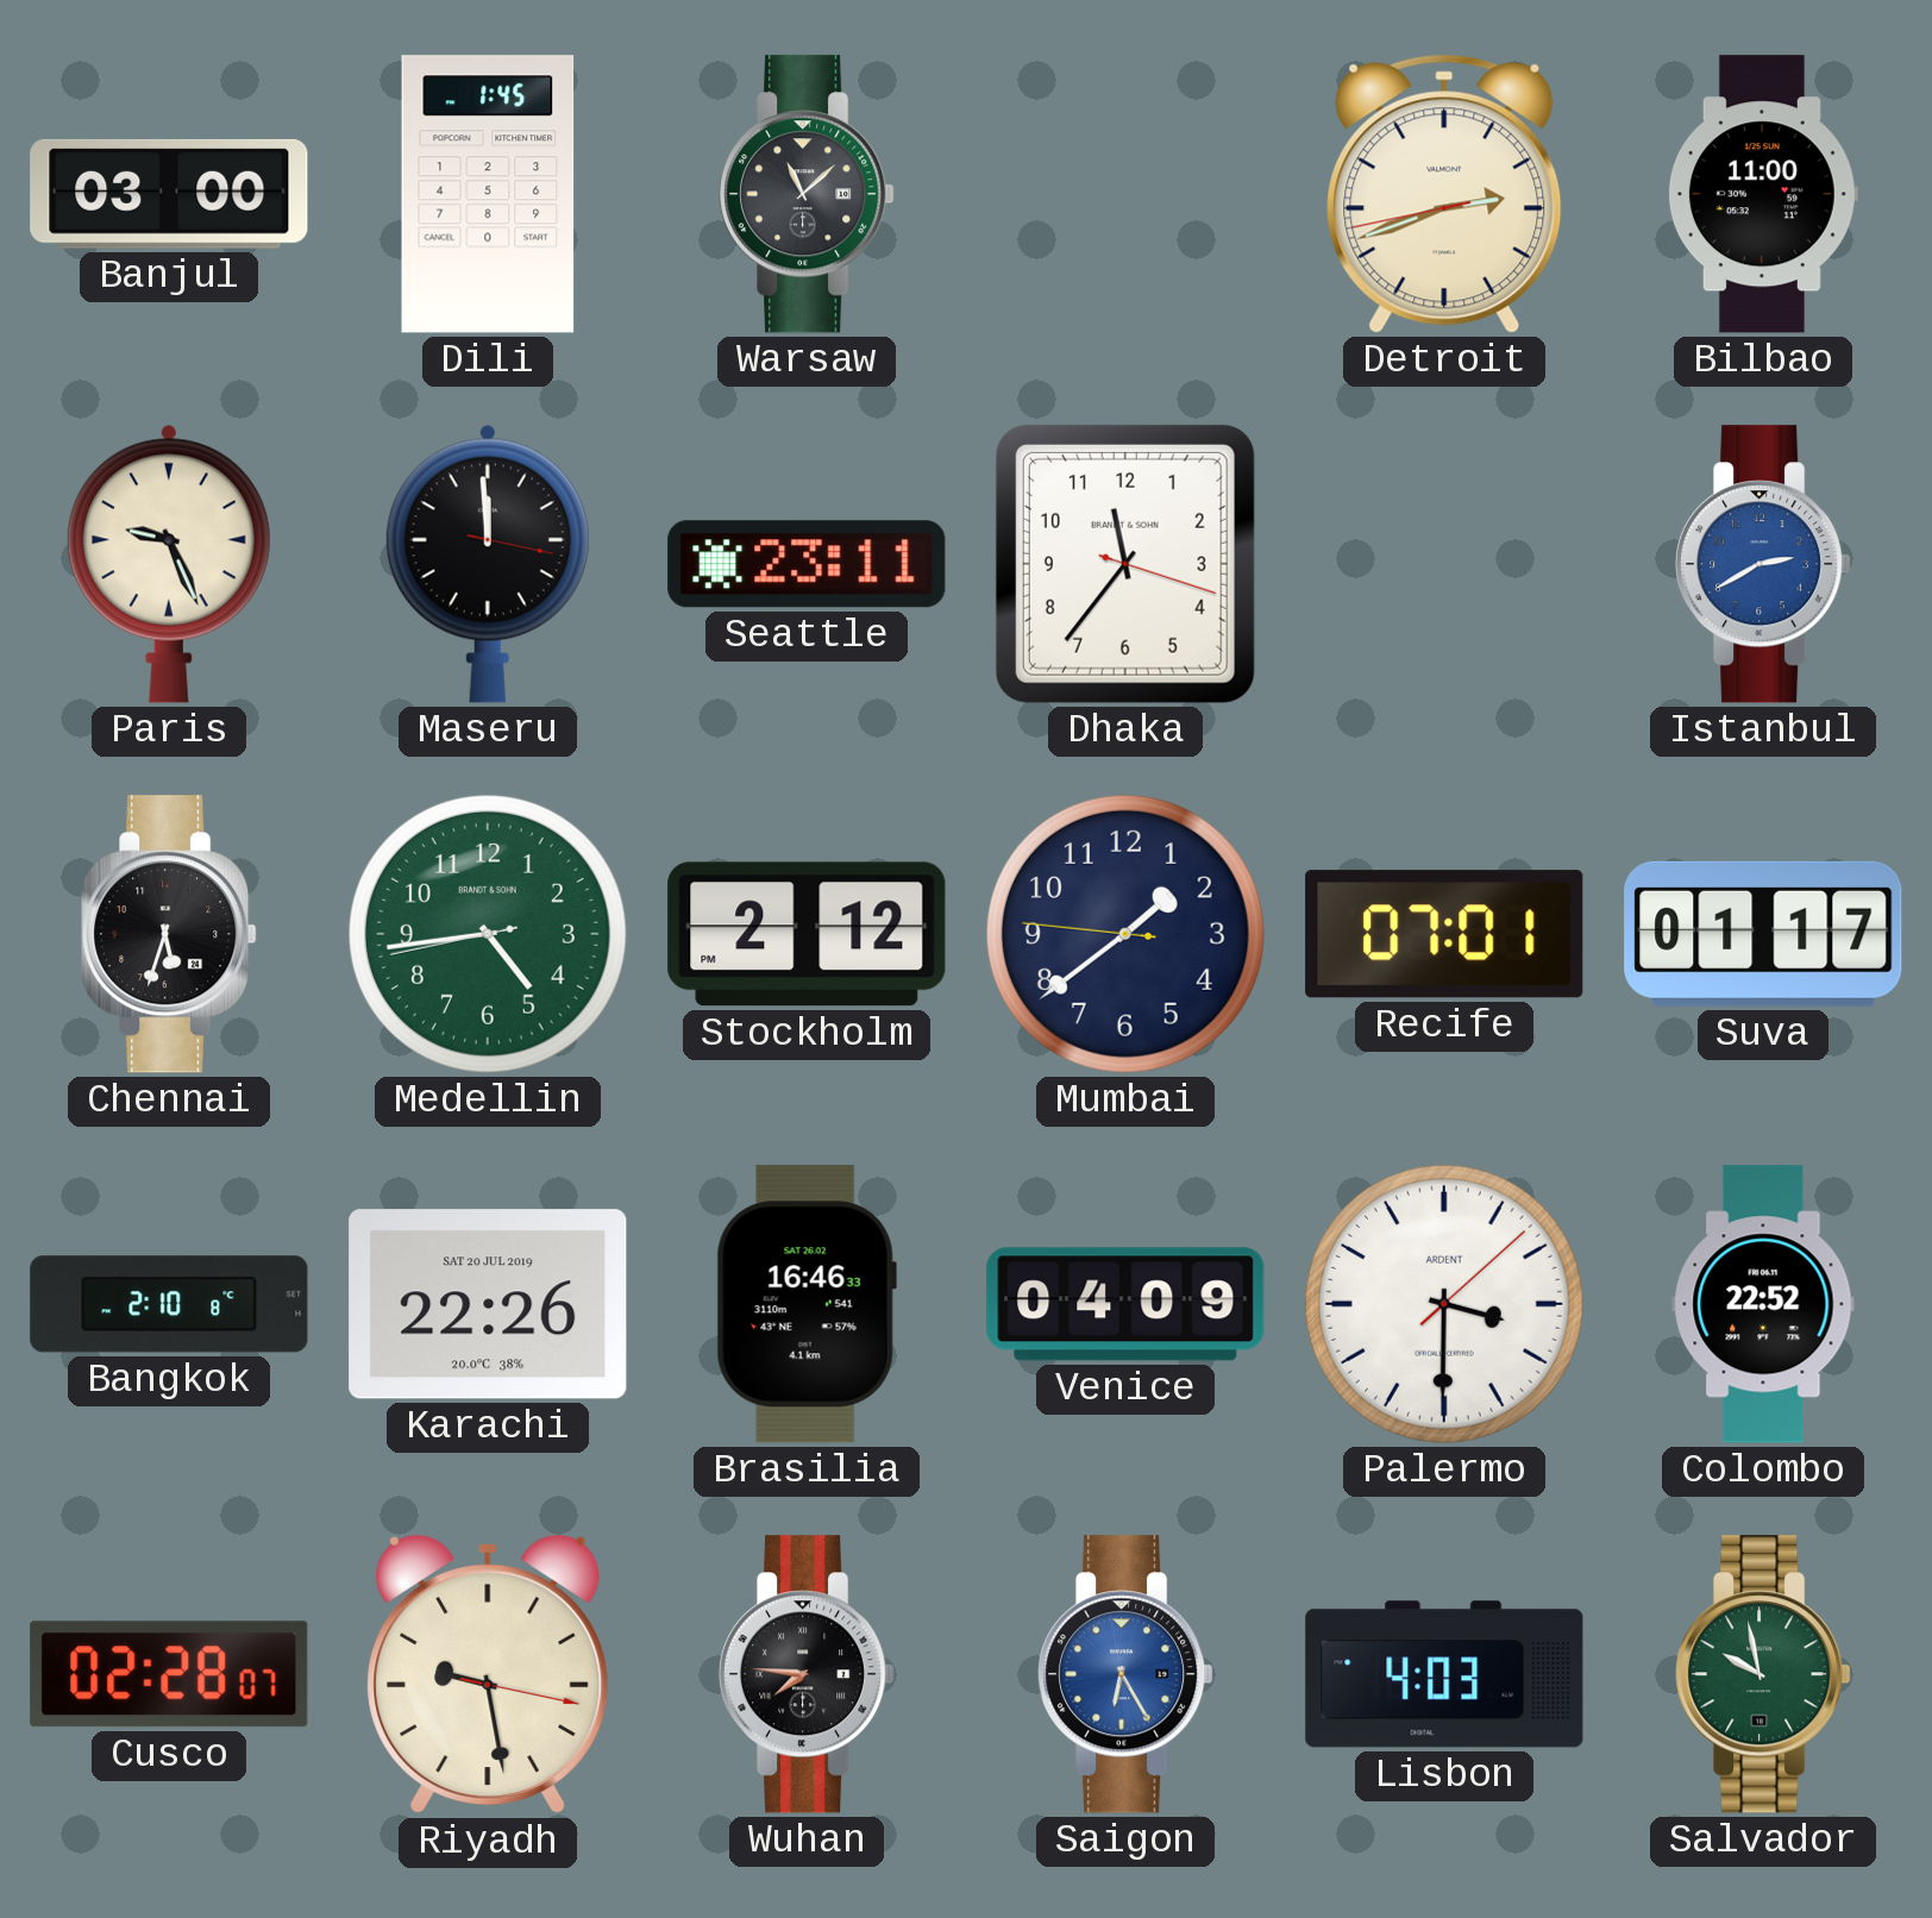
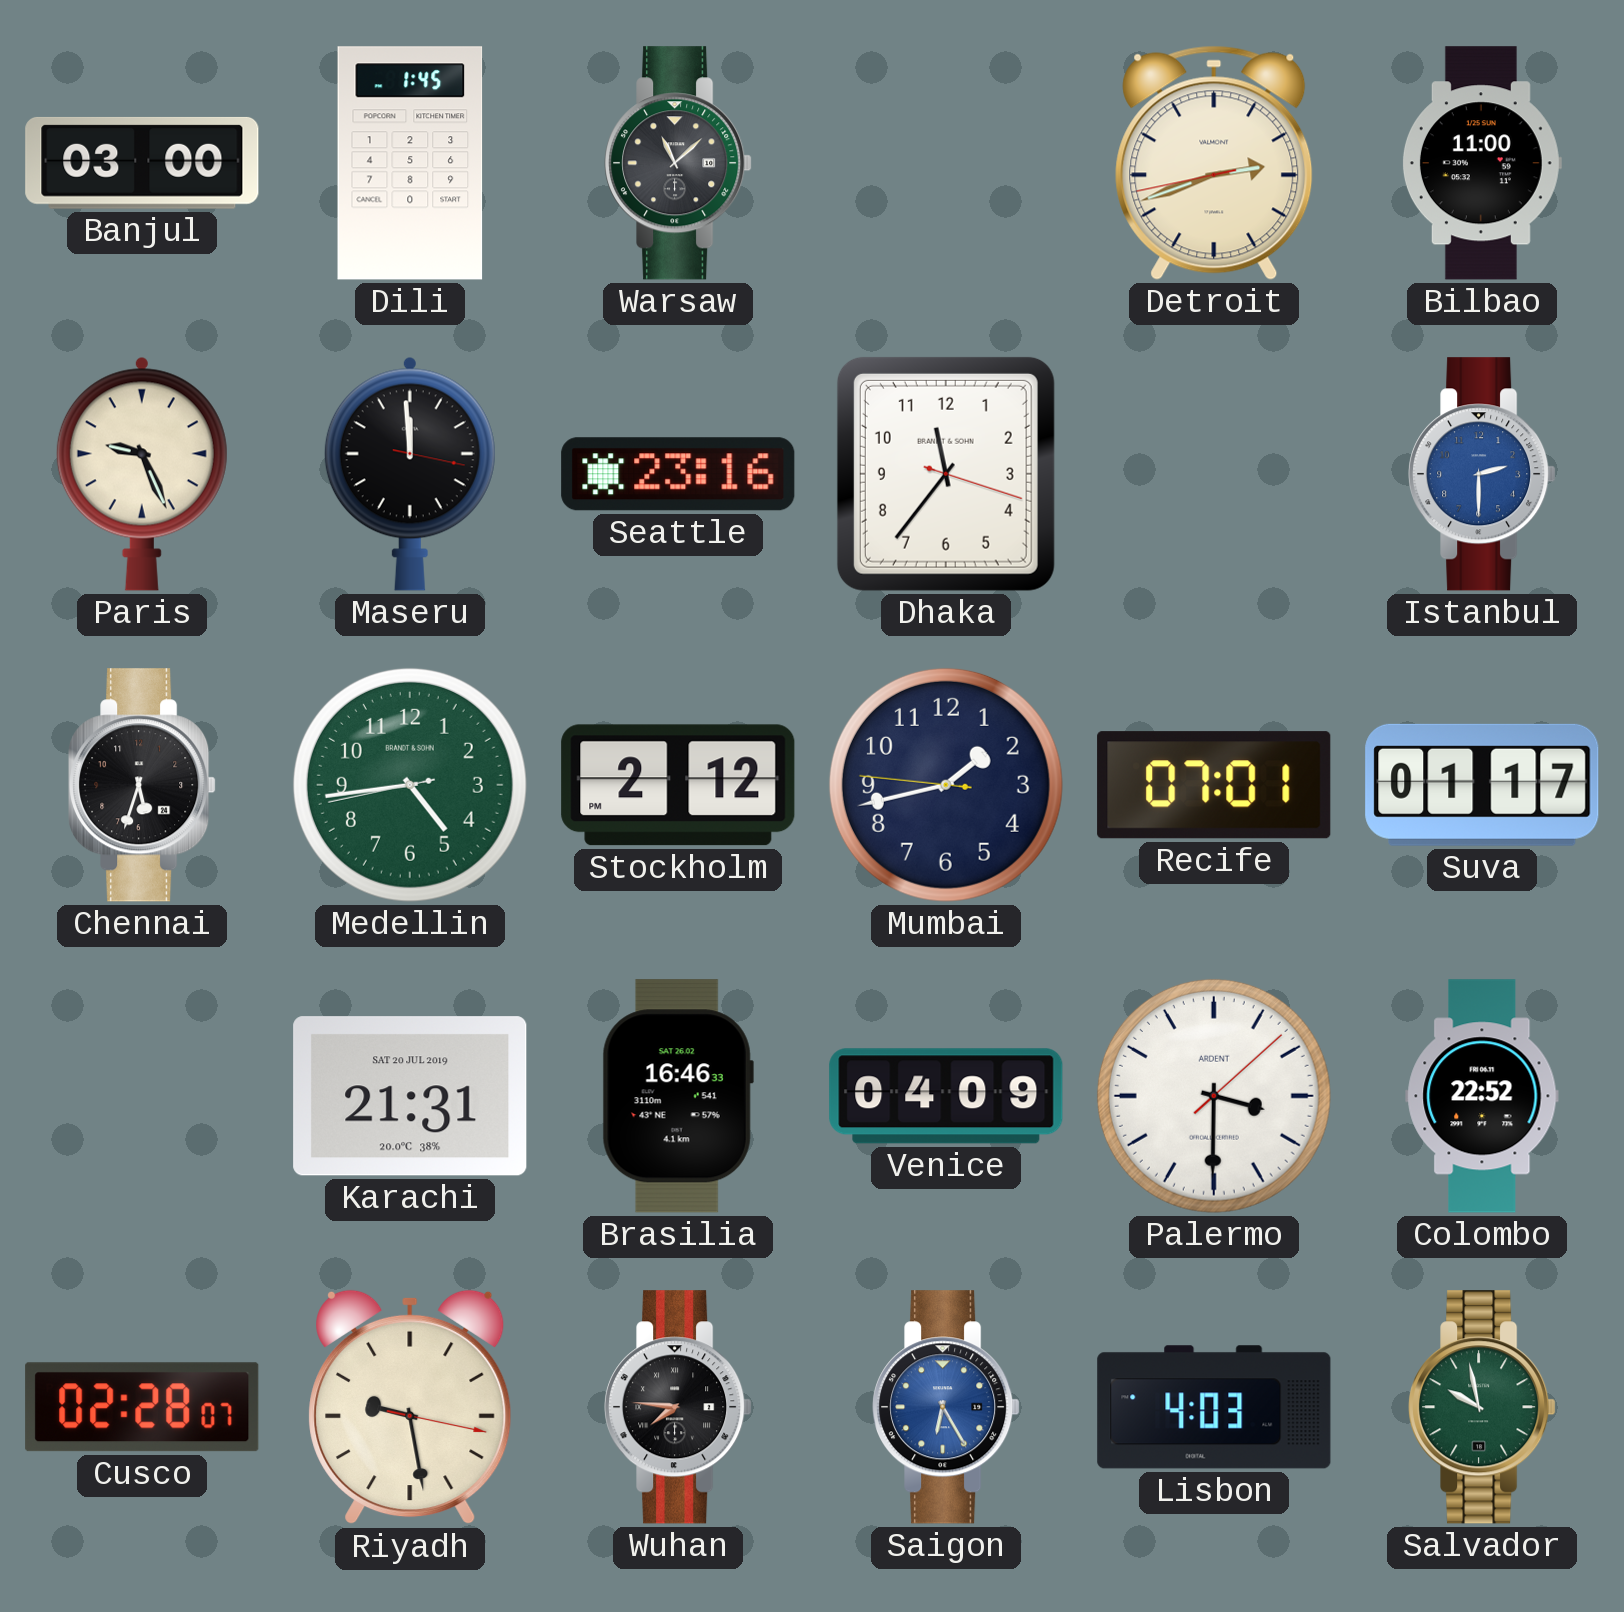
Seattle: 23:11 -> 23:16
Istanbul: 2:40 -> 2:30
Mumbai: 1:38 -> 1:42
Bangkok: 2:10 -> none
Karachi: 22:26 -> 21:31
